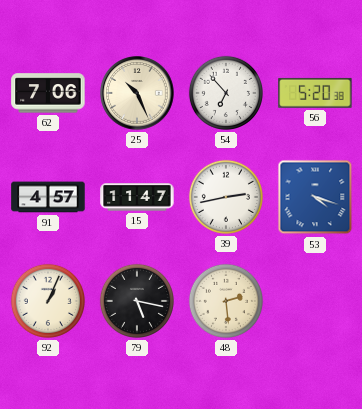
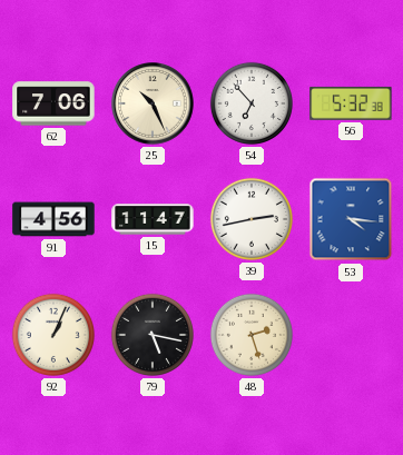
56: 5:20 -> 5:32
91: 4:57 -> 4:56
53: 4:18 -> 4:16
48: 2:29 -> 2:27
